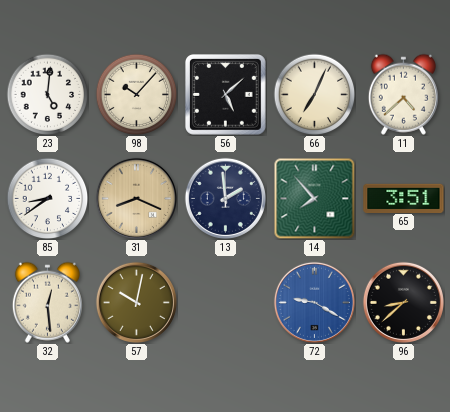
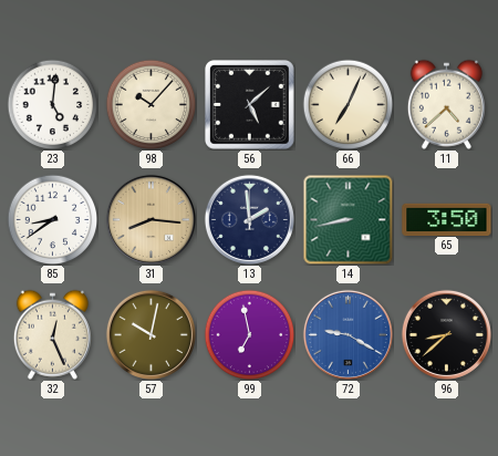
31: 8:19 -> 8:16
14: 7:53 -> 8:43
65: 3:51 -> 3:50
32: 12:29 -> 12:26
99: none -> 6:58
